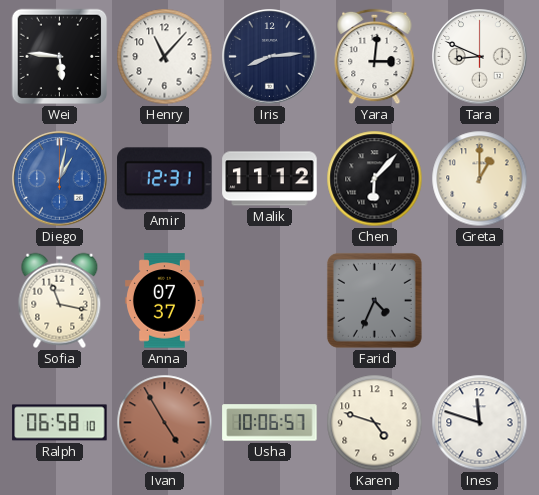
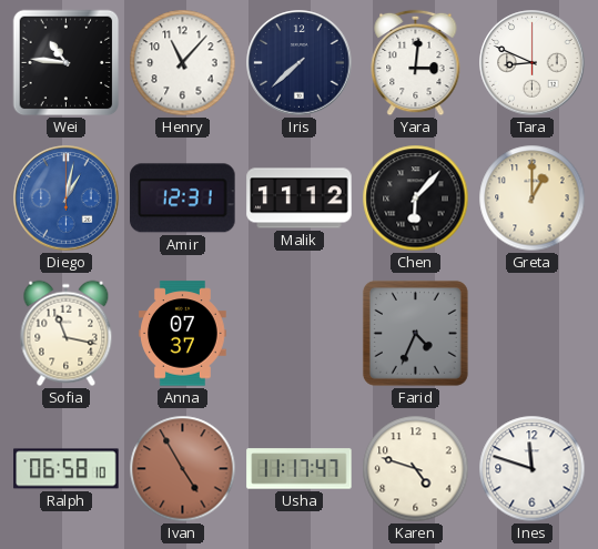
Wei: 5:46 -> 10:46
Iris: 8:14 -> 7:38
Usha: 10:06 -> 11:17
